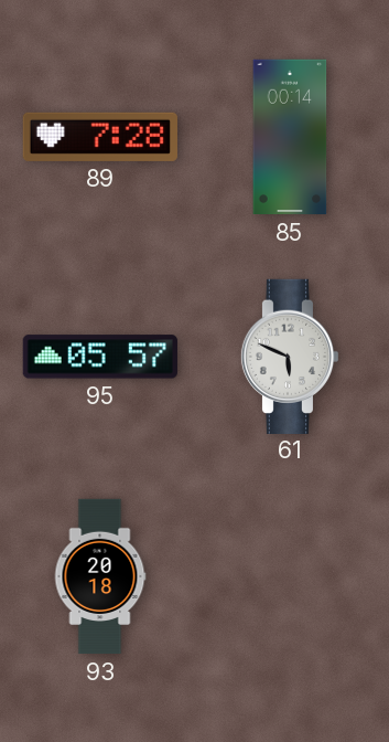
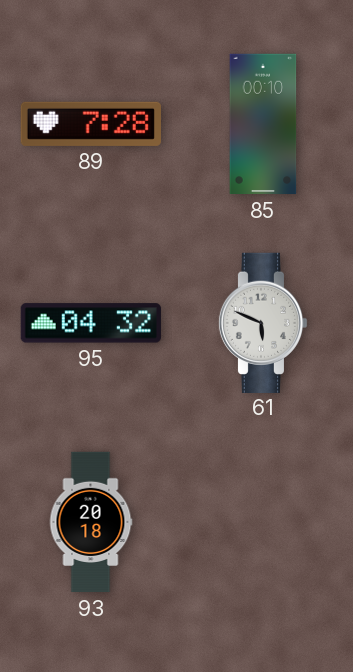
85: 00:14 -> 00:10
95: 05:57 -> 04:32
